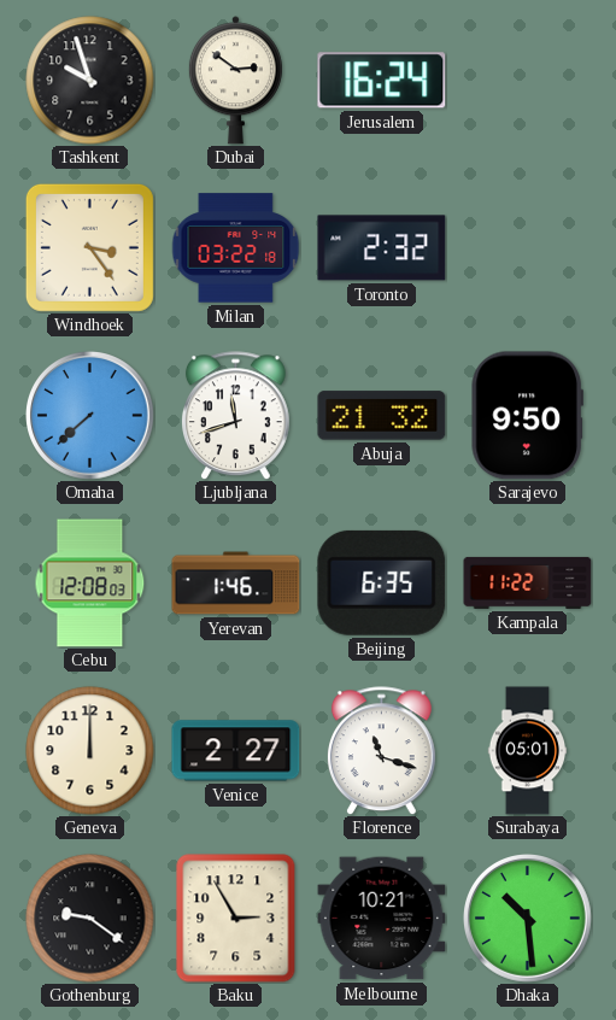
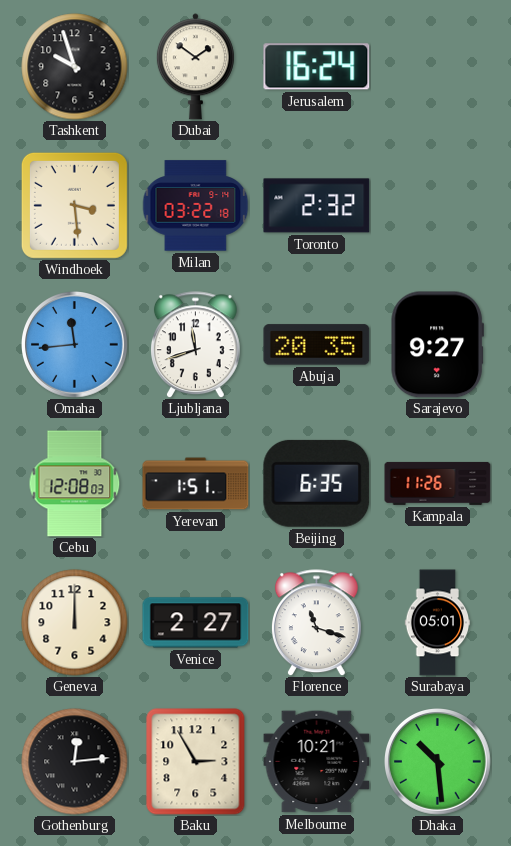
Dubai: 2:51 -> 1:51
Windhoek: 3:24 -> 3:29
Omaha: 7:38 -> 11:44
Abuja: 21:32 -> 20:35
Sarajevo: 9:50 -> 9:27
Yerevan: 1:46 -> 1:51
Kampala: 11:22 -> 11:26
Gothenburg: 9:21 -> 12:14
